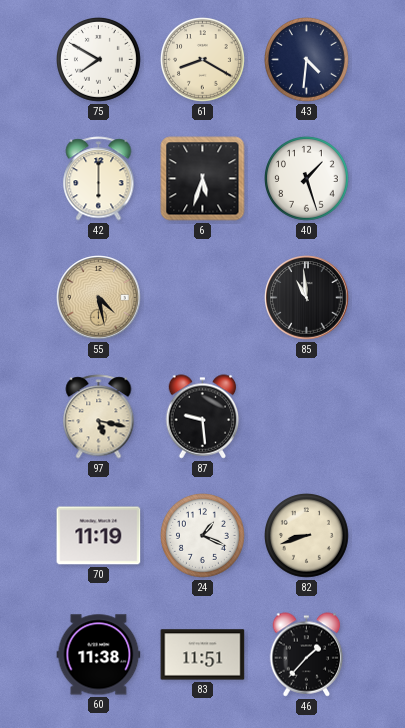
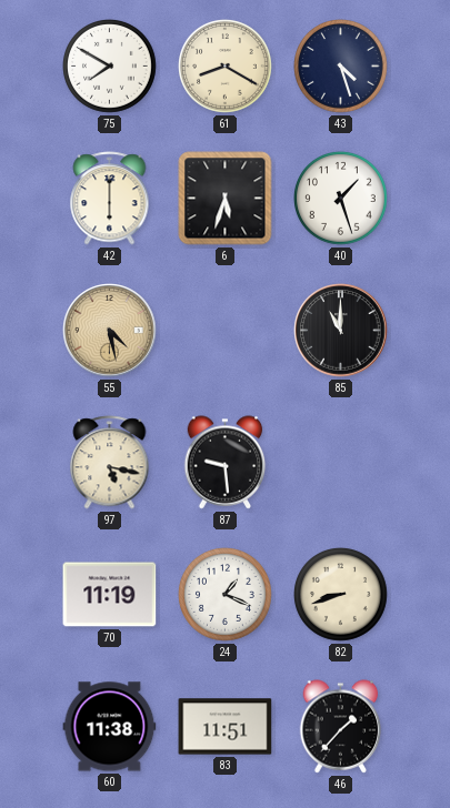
43: 4:31 -> 4:27
85: 10:59 -> 11:00
